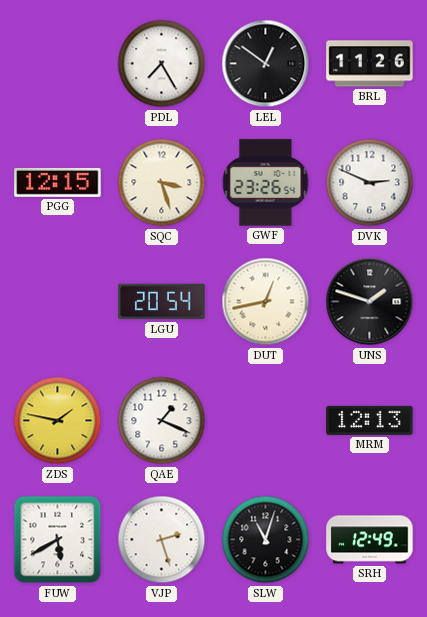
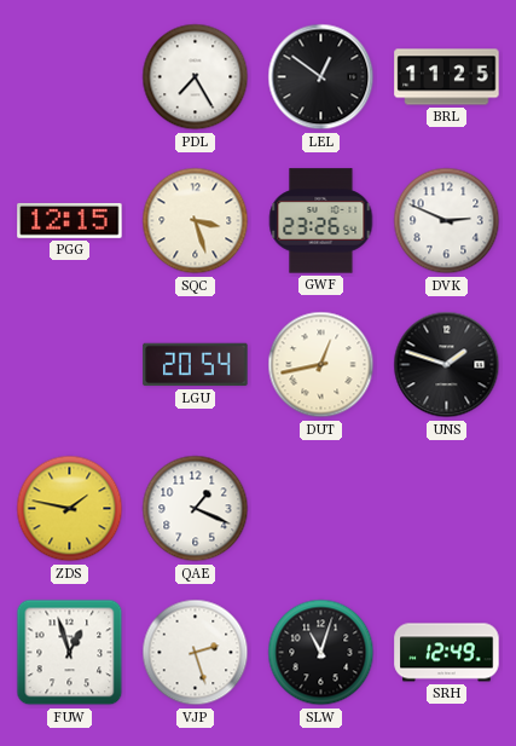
BRL: 11:26 -> 11:25
MRM: 12:13 -> none
FUW: 5:40 -> 12:57
